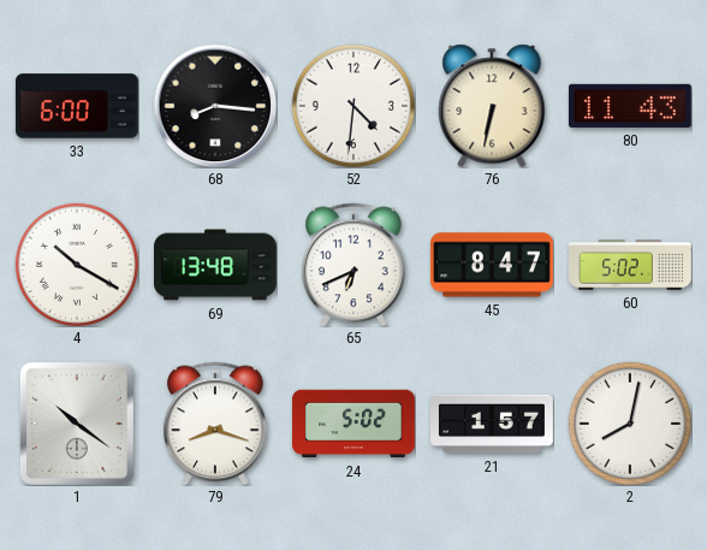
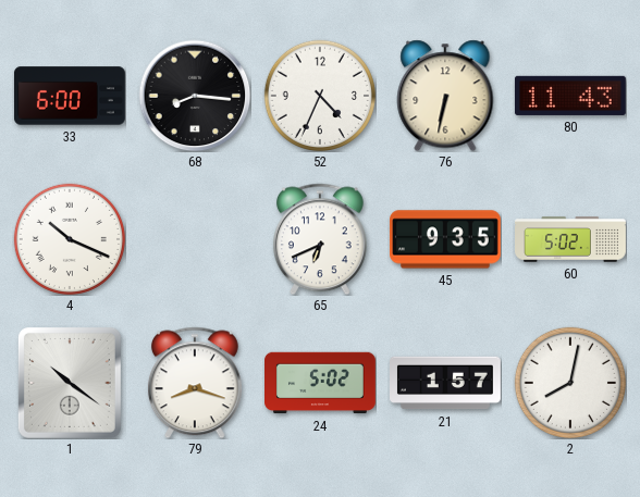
52: 4:31 -> 4:34
4: 10:20 -> 10:19
69: 13:48 -> none
45: 8:47 -> 9:35
